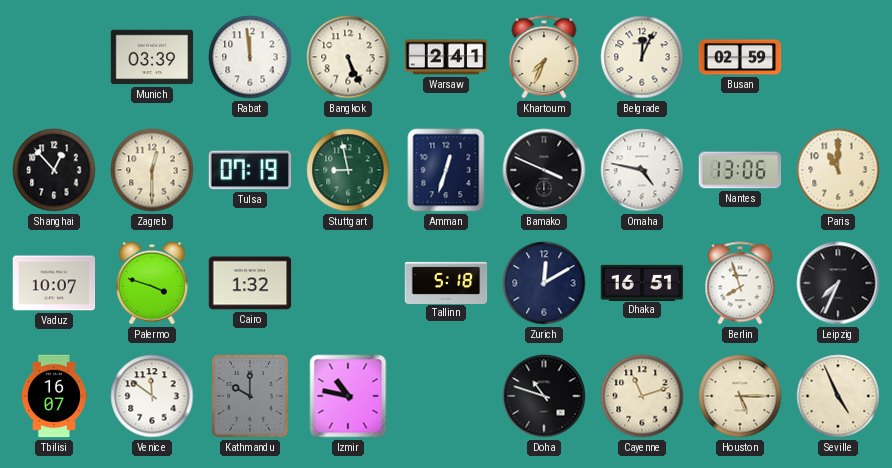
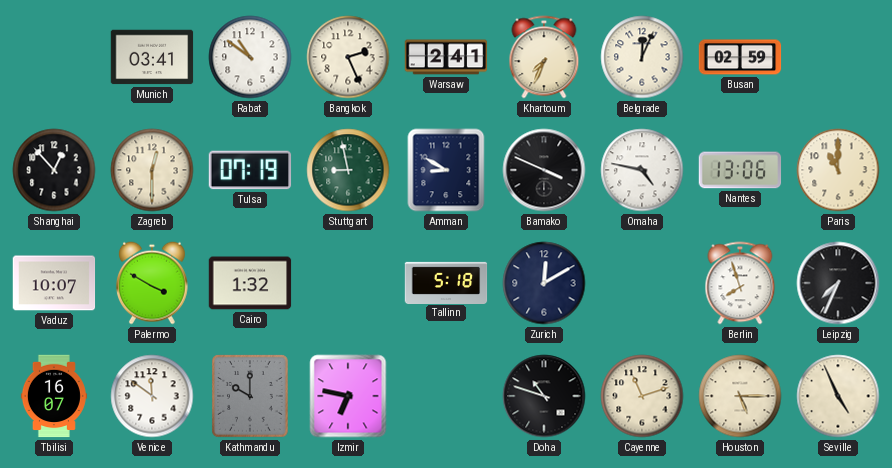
Munich: 03:39 -> 03:41
Rabat: 11:59 -> 10:51
Bangkok: 5:26 -> 2:26
Amman: 12:33 -> 8:50
Palermo: 3:48 -> 3:50
Dhaka: 16:51 -> none
Izmir: 10:47 -> 6:47
